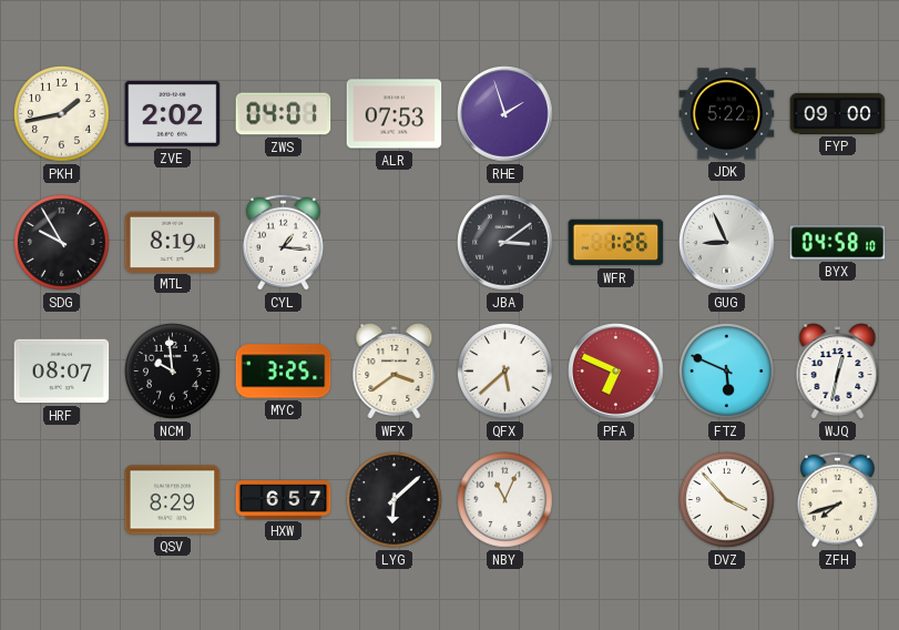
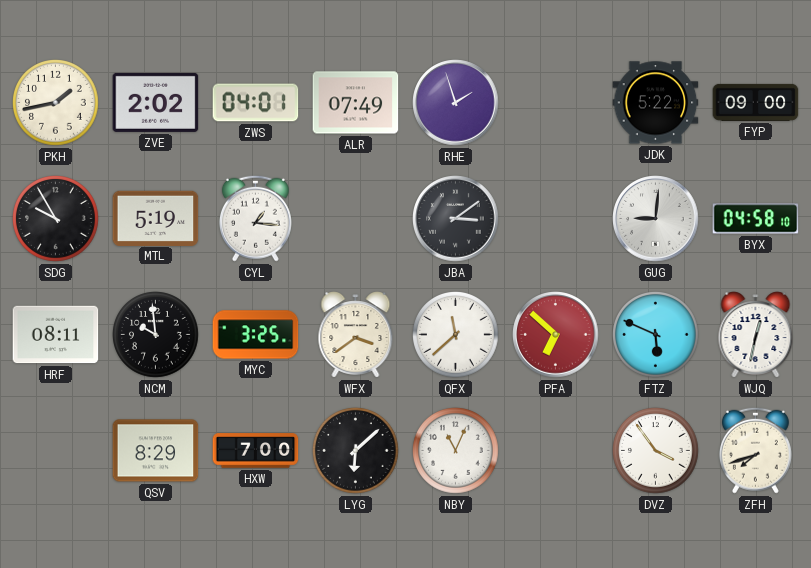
ALR: 07:53 -> 07:49
MTL: 8:19 -> 5:19
WFR: 1:26 -> none
GUG: 8:56 -> 9:01
HRF: 08:07 -> 08:11
QFX: 5:38 -> 11:38
PFA: 6:49 -> 6:52
HXW: 6:57 -> 7:00
DVZ: 3:53 -> 3:54
